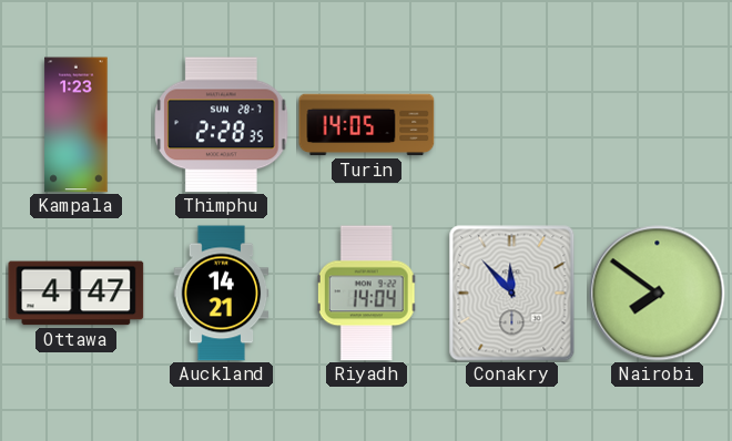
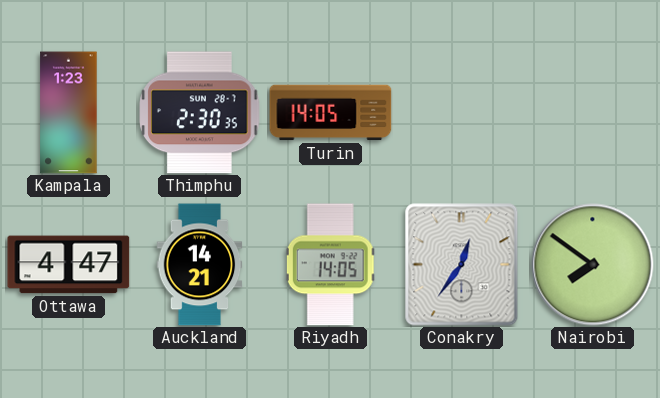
Thimphu: 2:28 -> 2:30
Riyadh: 14:04 -> 14:05
Conakry: 11:53 -> 12:36
